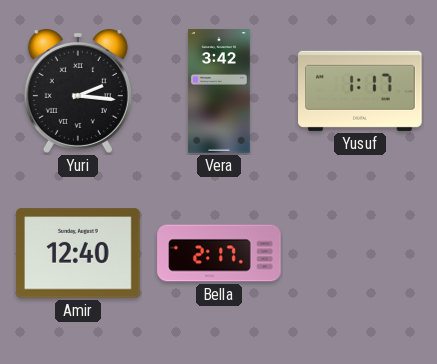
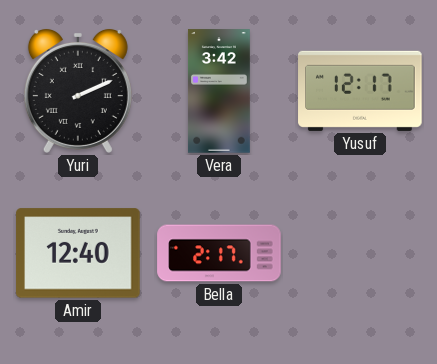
Yuri: 2:16 -> 2:11
Yusuf: 1:17 -> 12:17
